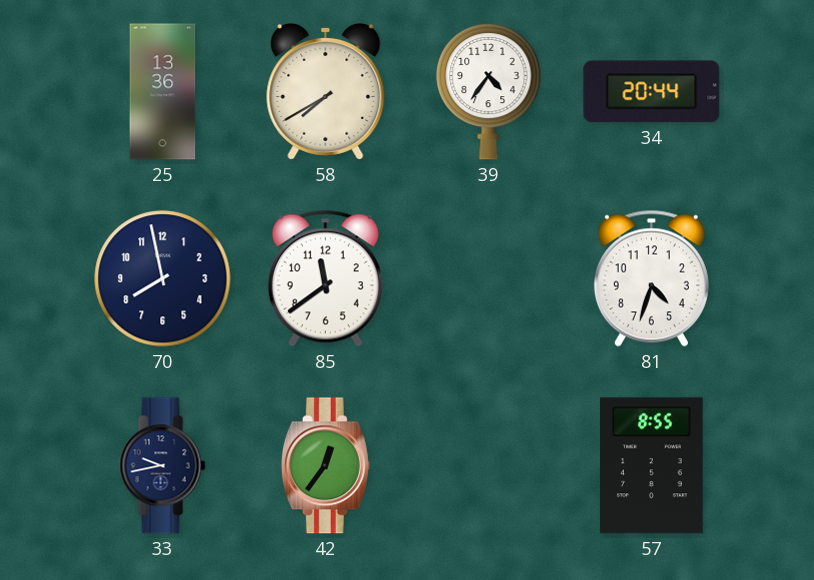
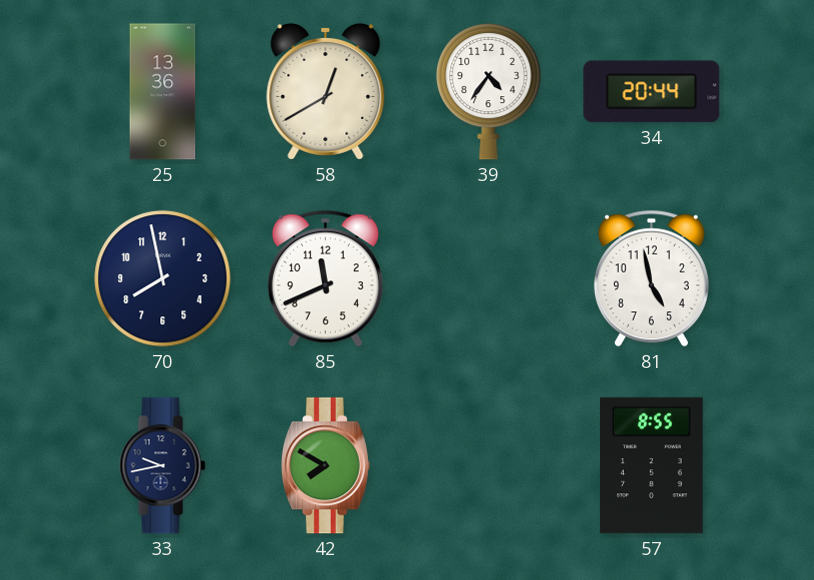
58: 7:40 -> 12:40
85: 11:39 -> 11:41
81: 4:33 -> 4:58
42: 12:36 -> 7:50
